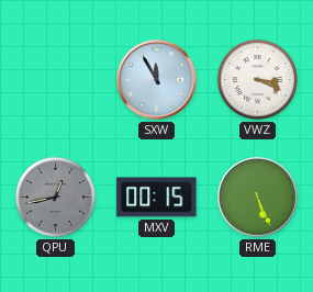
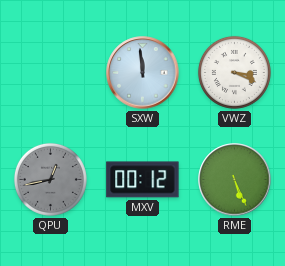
SXW: 11:55 -> 11:59
MXV: 00:15 -> 00:12
